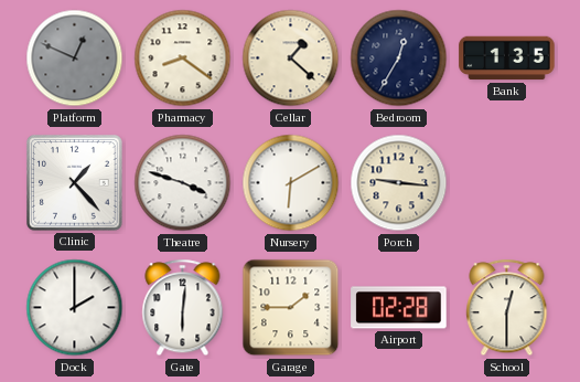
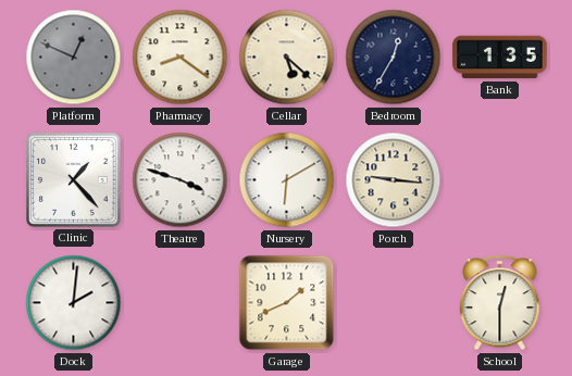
Cellar: 1:22 -> 5:22
Dock: 2:00 -> 2:01
Gate: 6:01 -> none
Garage: 1:45 -> 1:41
Airport: 02:28 -> none
